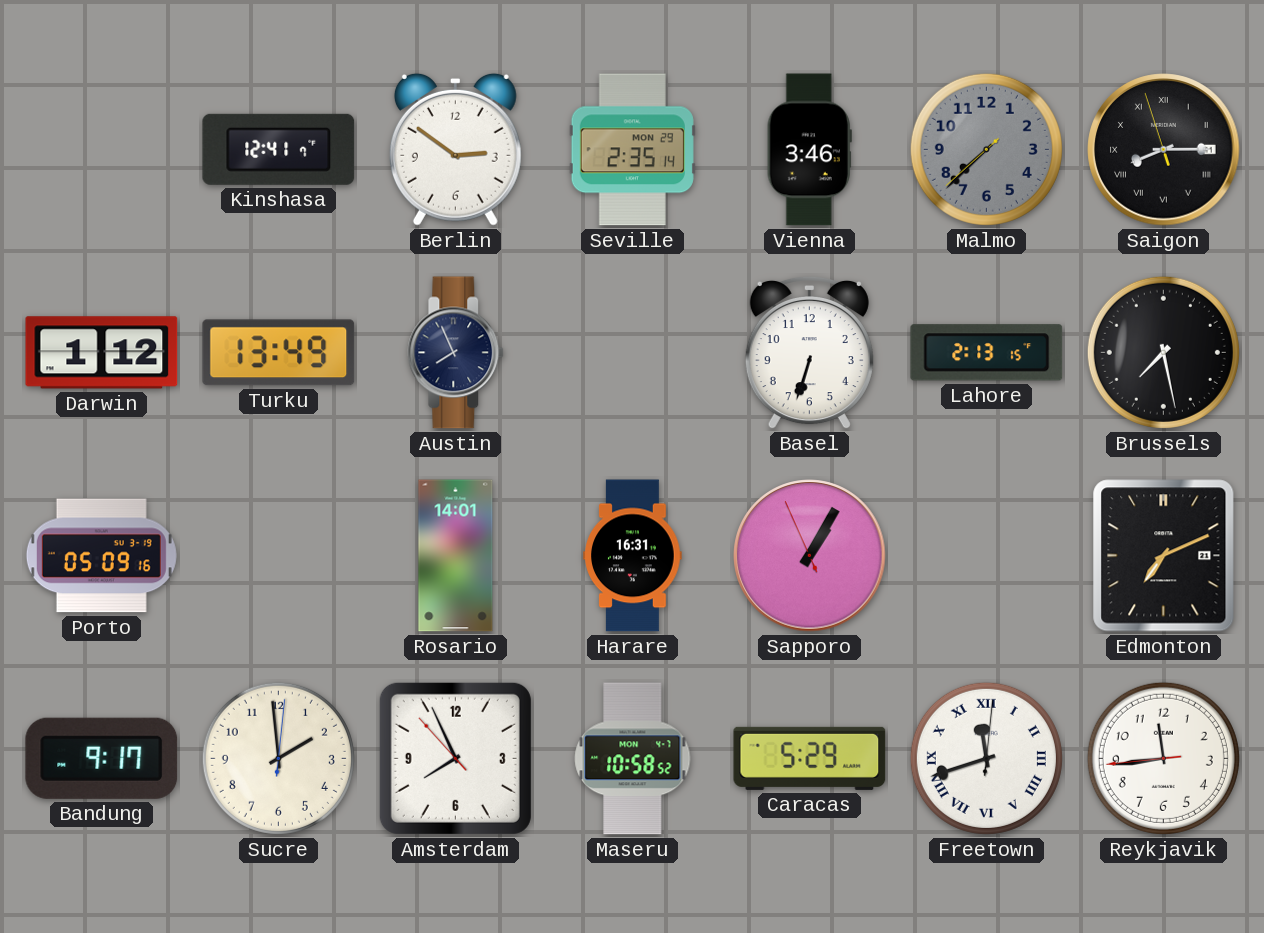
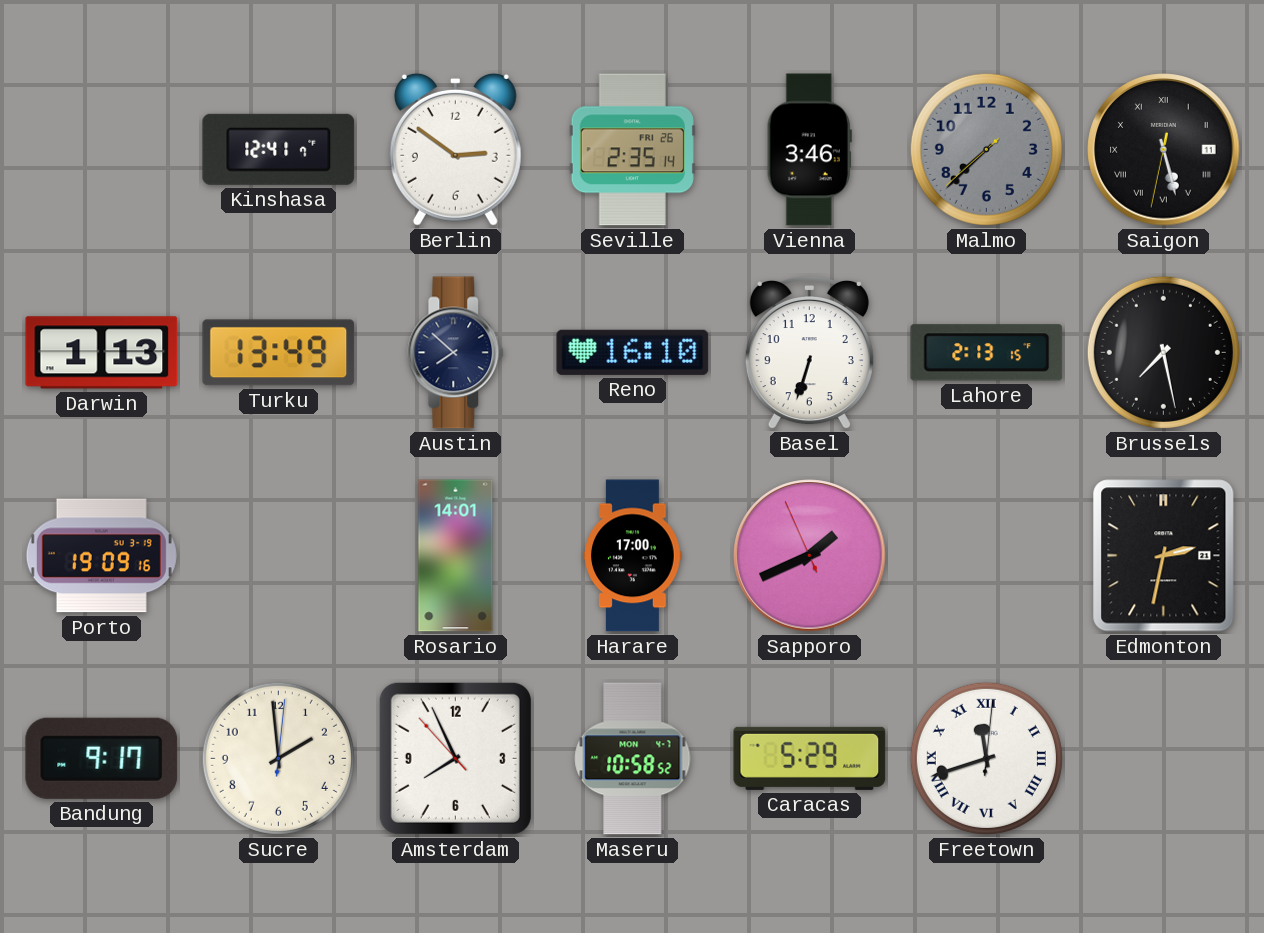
Seville date: MON 29 -> FRI 26
Saigon: 8:14 -> 5:27
Darwin: 1:12 -> 1:13
Austin: 7:56 -> 7:52
Reno: none -> 16:10
Porto: 05:09 -> 19:09
Harare: 16:31 -> 17:00
Sapporo: 1:04 -> 1:40
Edmonton: 7:11 -> 2:32
Reykjavik: 11:43 -> none
